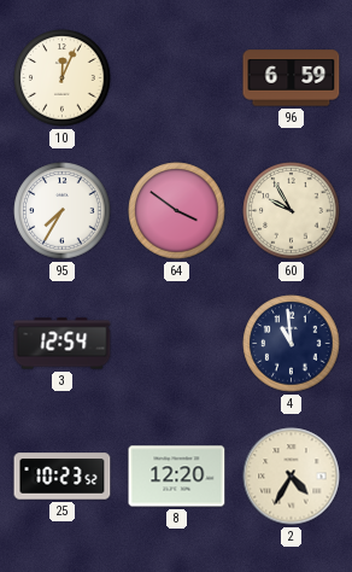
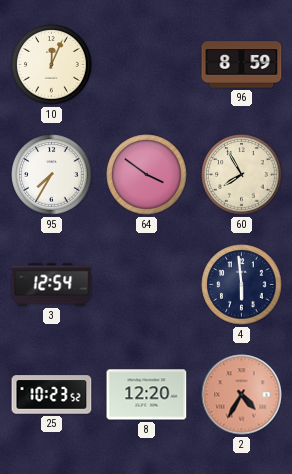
96: 6:59 -> 8:59
60: 9:55 -> 7:55
4: 10:59 -> 5:59
2 dial: cream -> salmon
